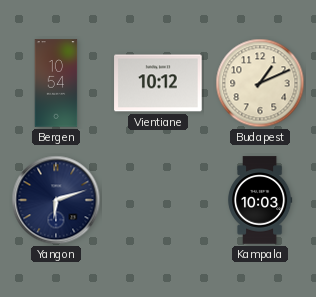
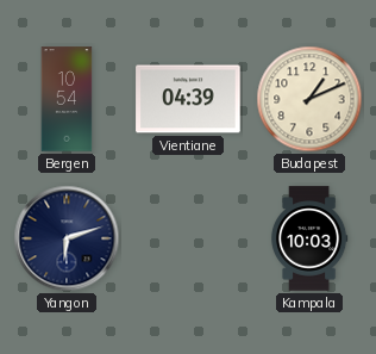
Vientiane: 10:12 -> 04:39
